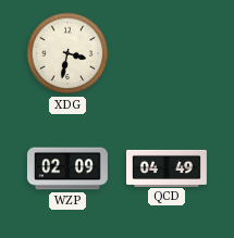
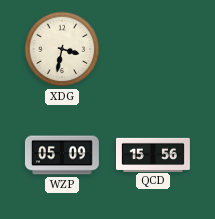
WZP: 02:09 -> 05:09
QCD: 04:49 -> 15:56
